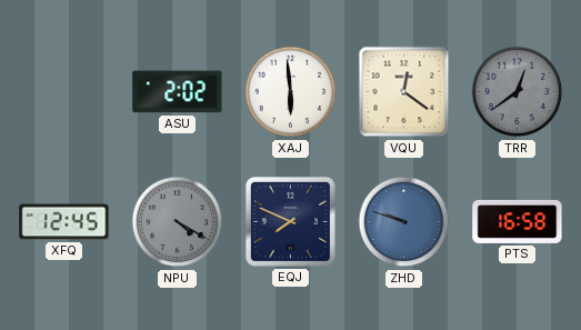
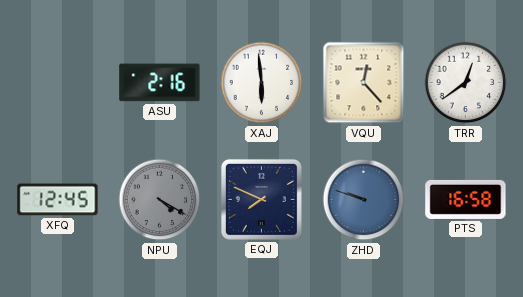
ASU: 2:02 -> 2:16
VQU: 12:21 -> 12:23
TRR dial: grey -> white
